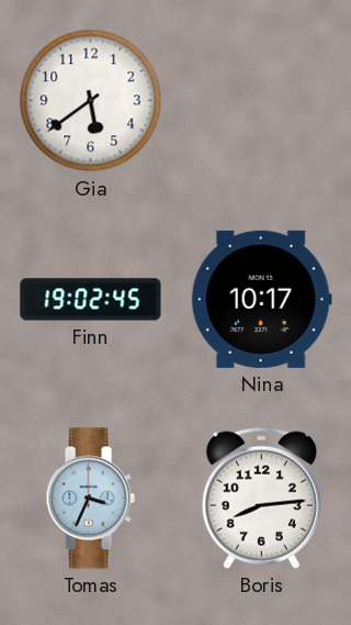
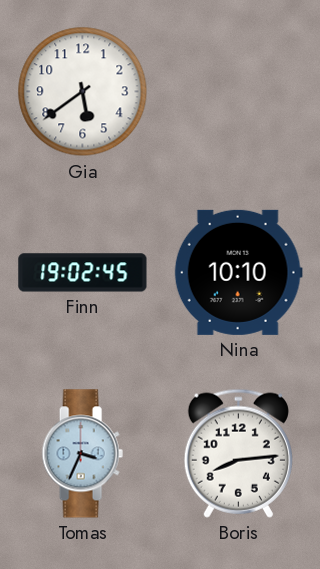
Nina: 10:17 -> 10:10
